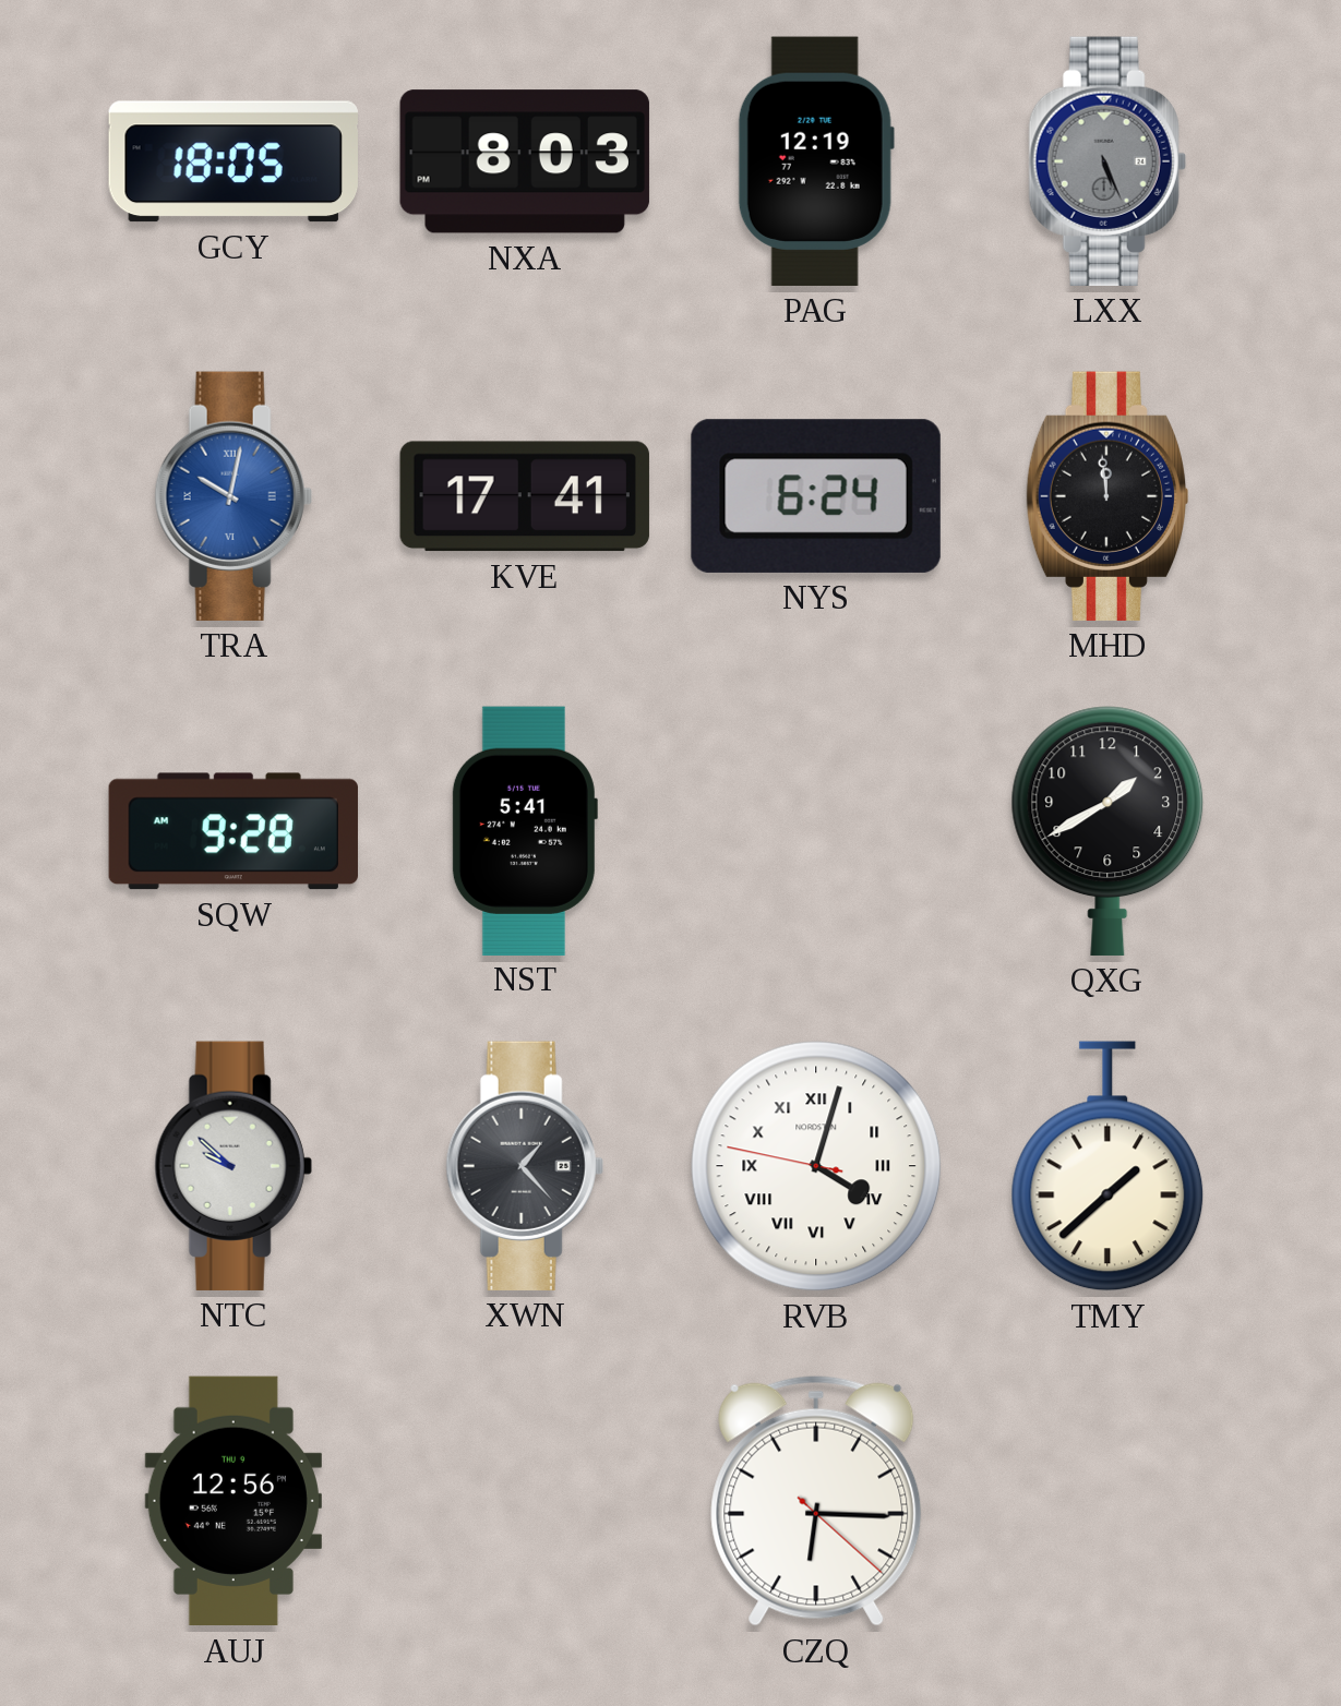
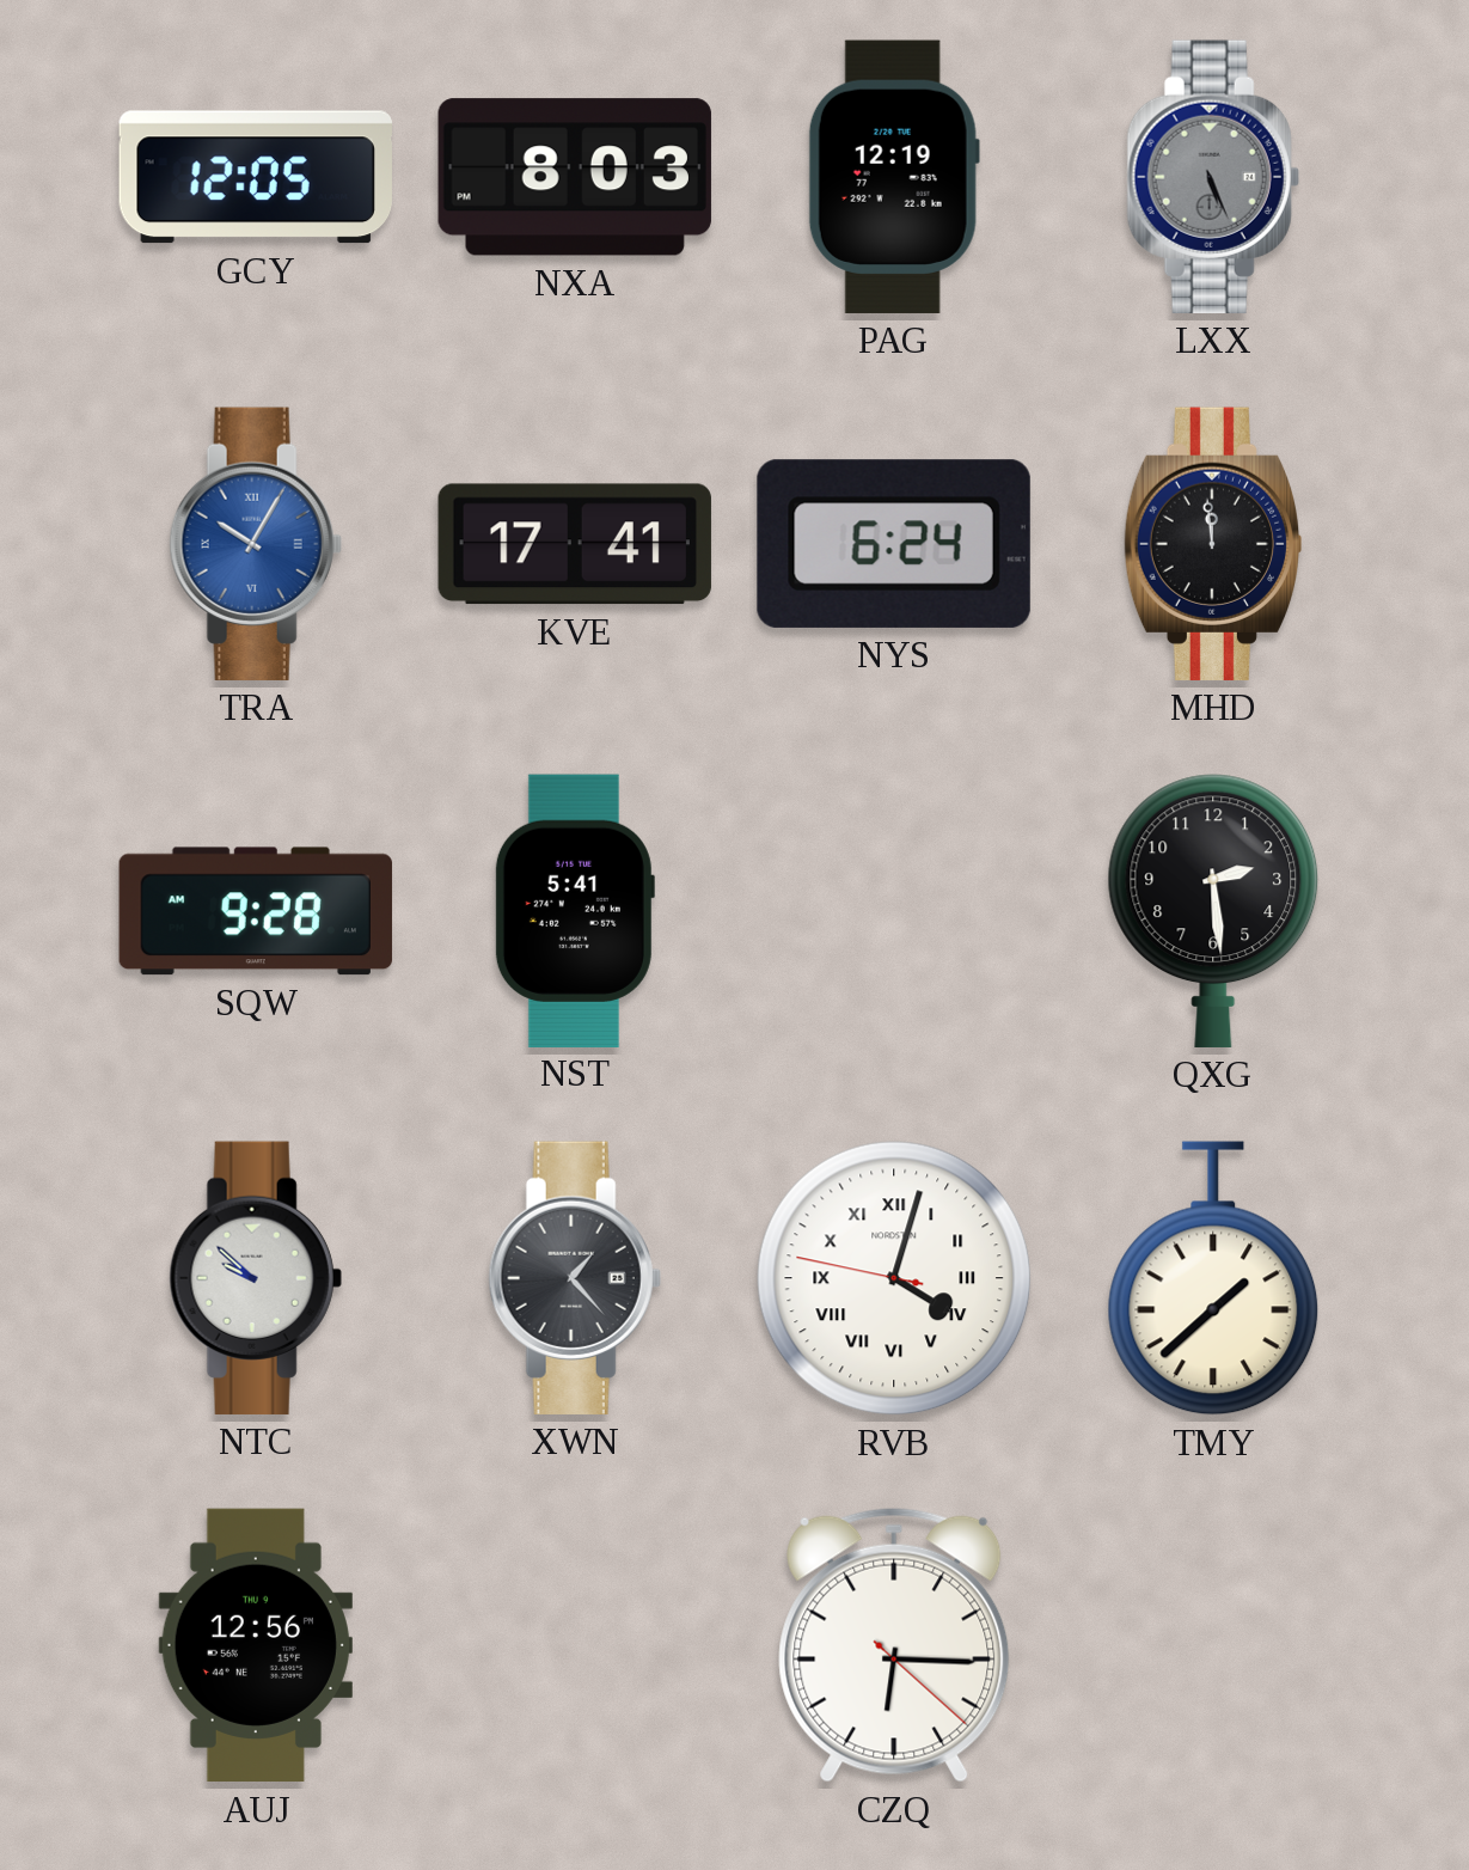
GCY: 18:05 -> 12:05
TRA: 10:02 -> 10:05
QXG: 1:40 -> 2:29
